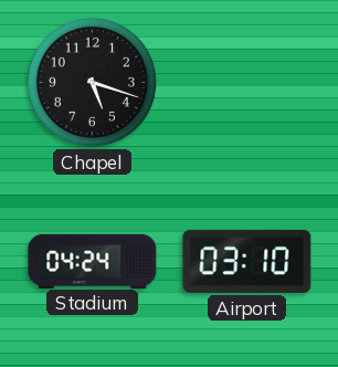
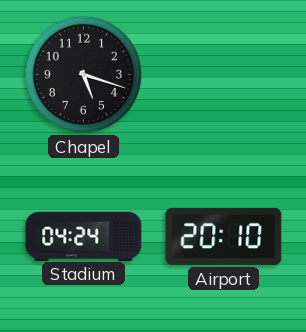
Airport: 03:10 -> 20:10
